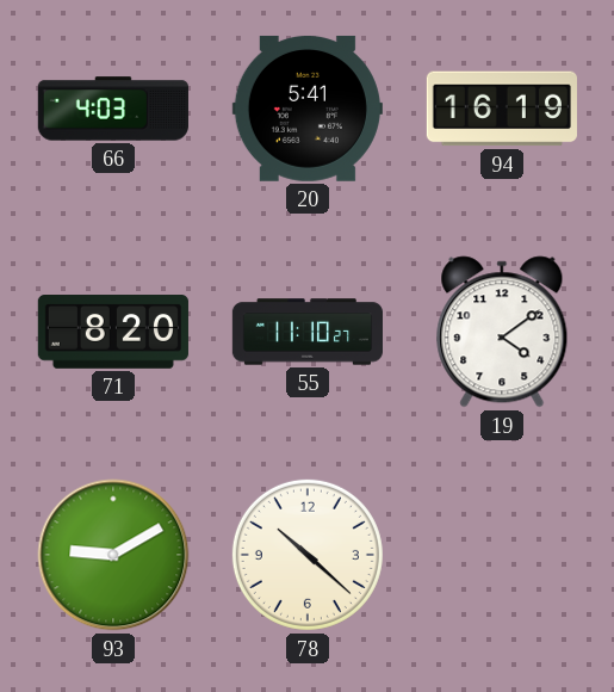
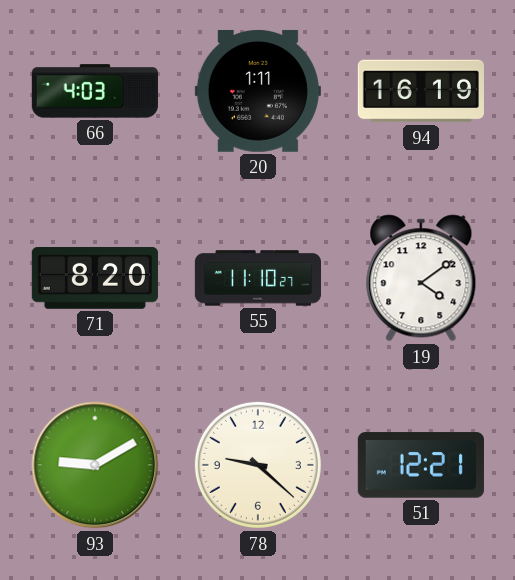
20: 5:41 -> 1:11
78: 10:22 -> 9:22
51: none -> 12:21
